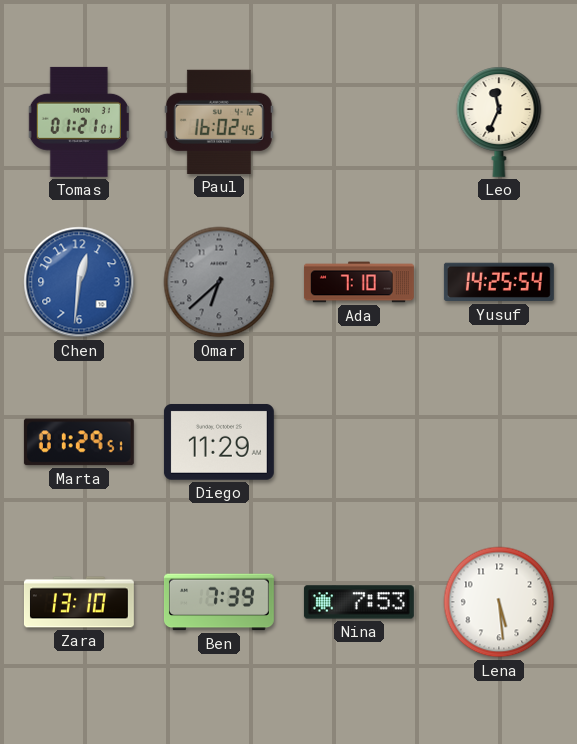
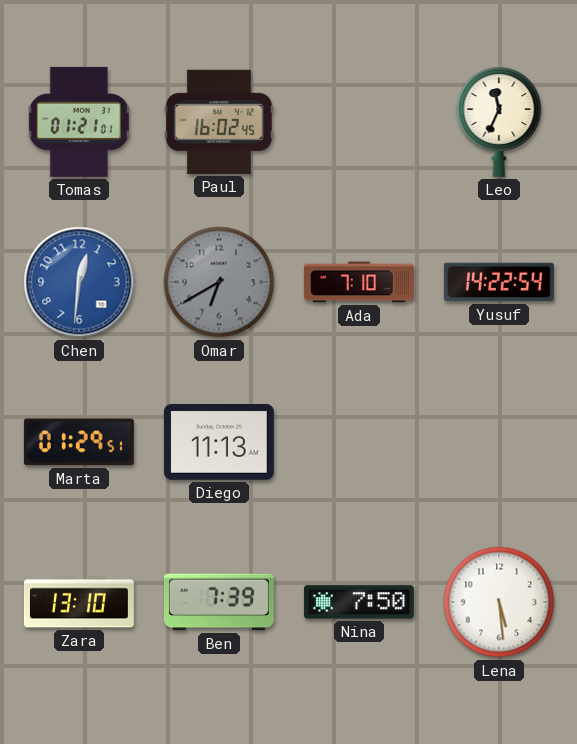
Omar: 6:38 -> 6:40
Yusuf: 14:25 -> 14:22
Diego: 11:29 -> 11:13
Nina: 7:53 -> 7:50
